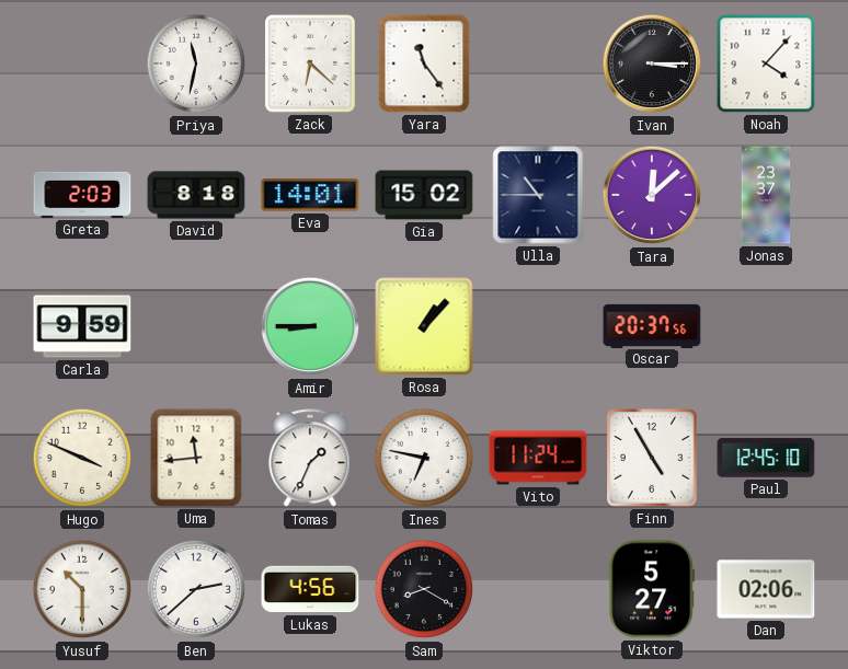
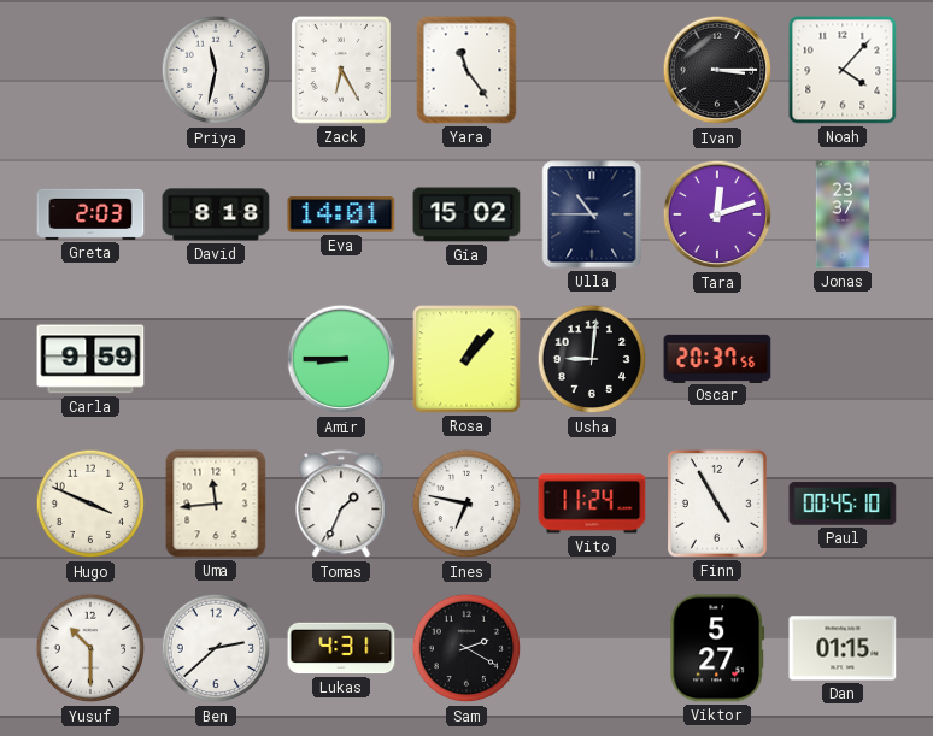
Zack: 6:22 -> 6:25
Tara: 12:08 -> 12:12
Usha: none -> 9:01
Paul: 12:45 -> 00:45
Lukas: 4:56 -> 4:31
Sam: 8:20 -> 2:20
Dan: 02:06 -> 01:15
